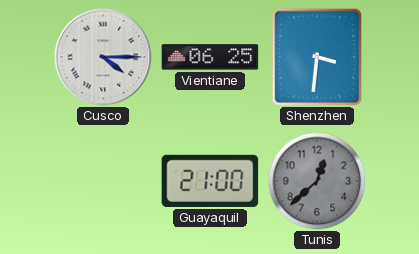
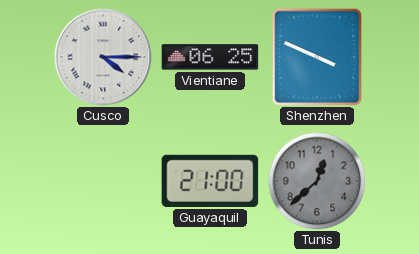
Shenzhen: 3:31 -> 3:49
